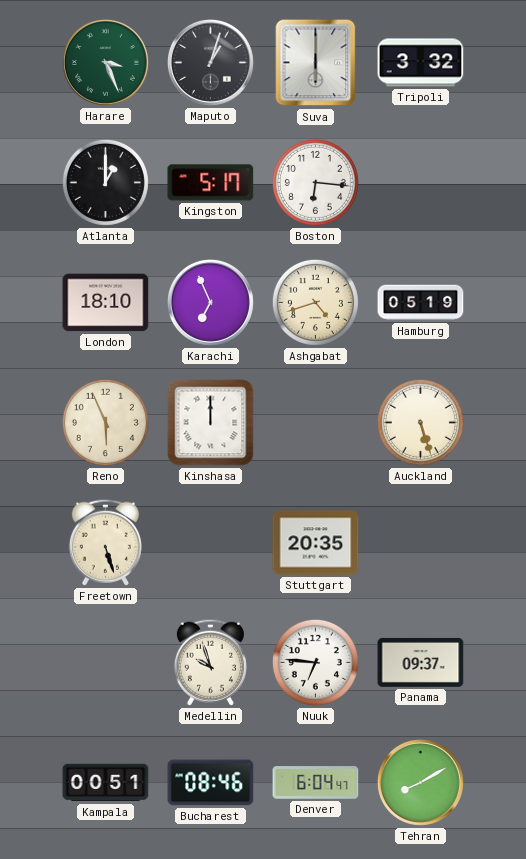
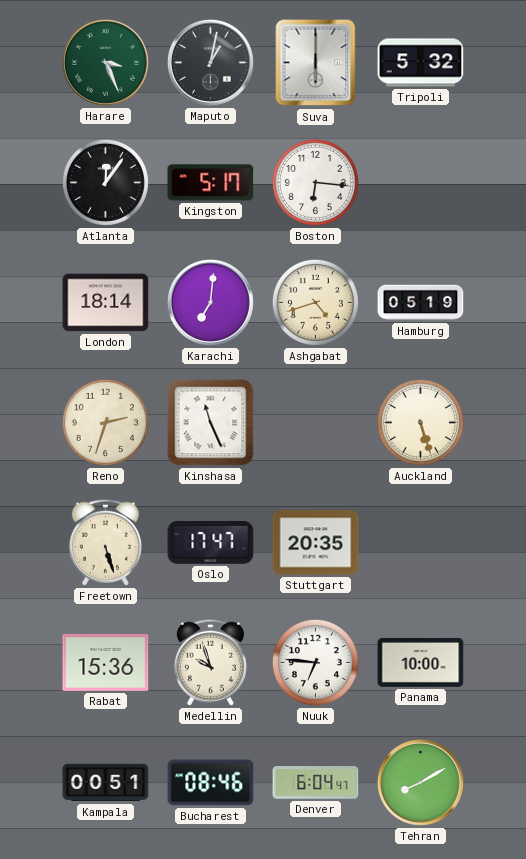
Maputo: 1:03 -> 1:02
Tripoli: 3:32 -> 5:32
Atlanta: 1:00 -> 12:06
London: 18:10 -> 18:14
Karachi: 6:56 -> 7:01
Reno: 5:56 -> 2:33
Kinshasa: 12:00 -> 11:26
Oslo: none -> 17:47
Rabat: none -> 15:36
Panama: 09:37 -> 10:00
